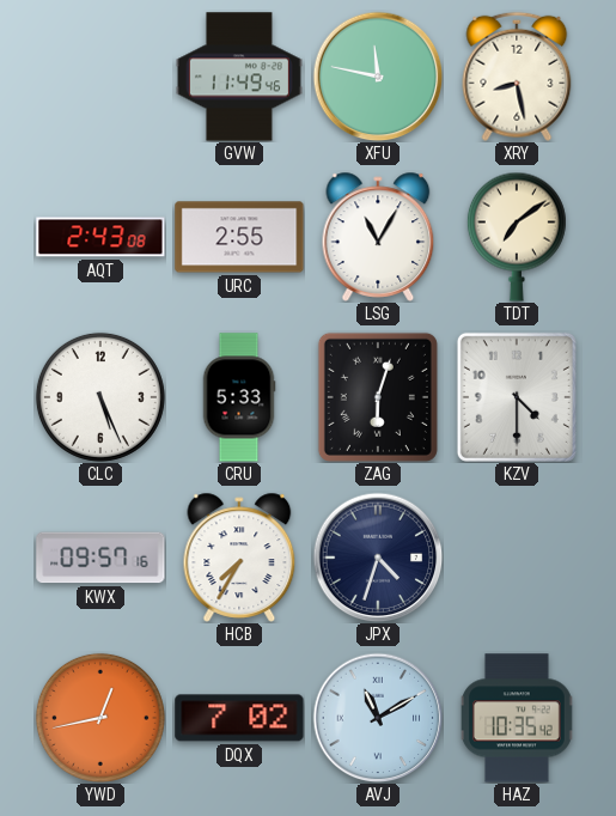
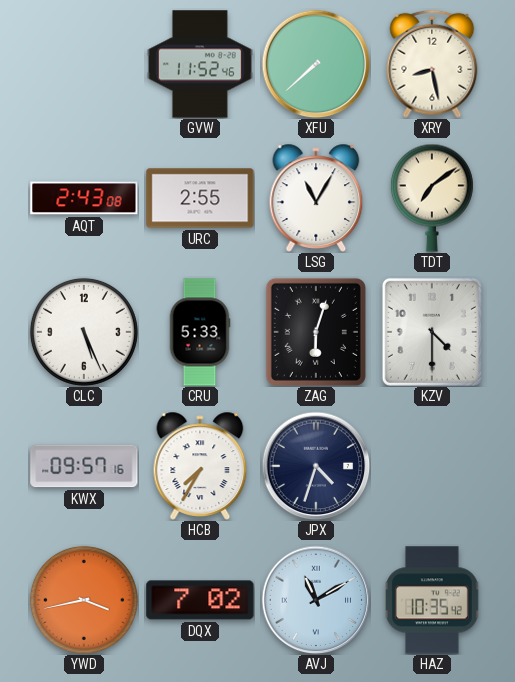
GVW: 11:49 -> 11:52
XFU: 11:47 -> 7:38
YWD: 12:43 -> 3:43
